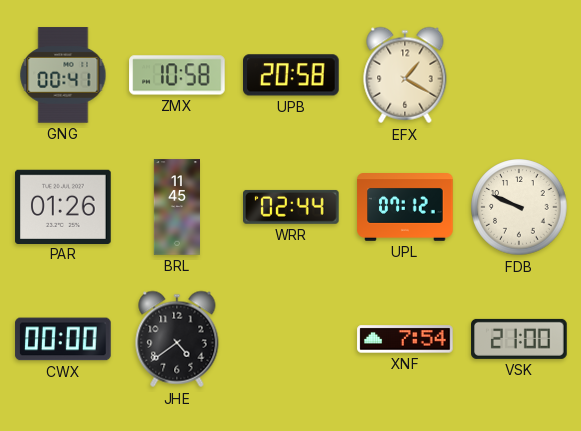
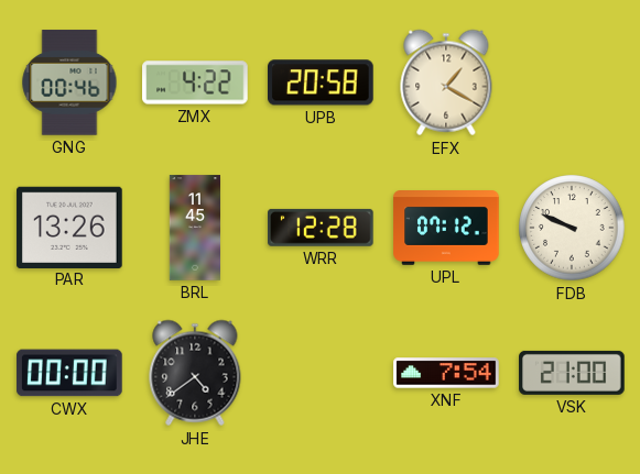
GNG: 00:41 -> 00:46
ZMX: 10:58 -> 4:22
PAR: 01:26 -> 13:26
WRR: 02:44 -> 12:28
